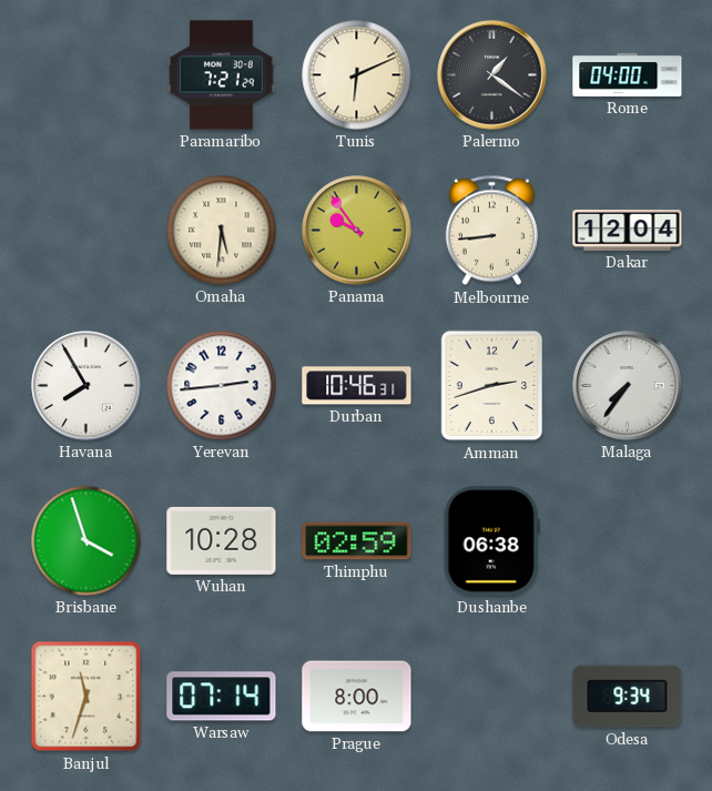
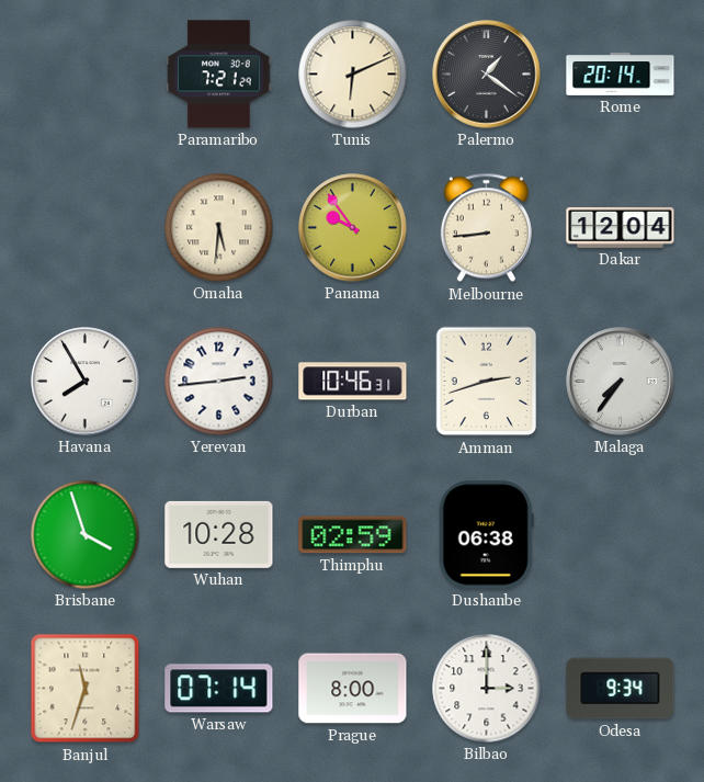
Rome: 04:00 -> 20:14
Bilbao: none -> 3:00
